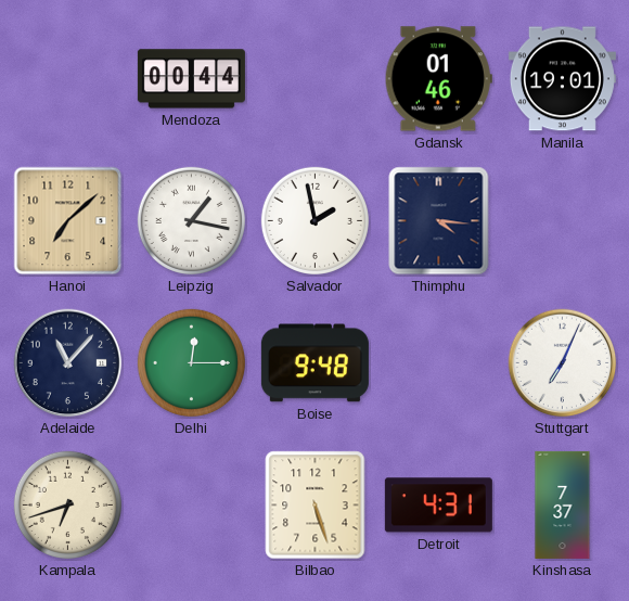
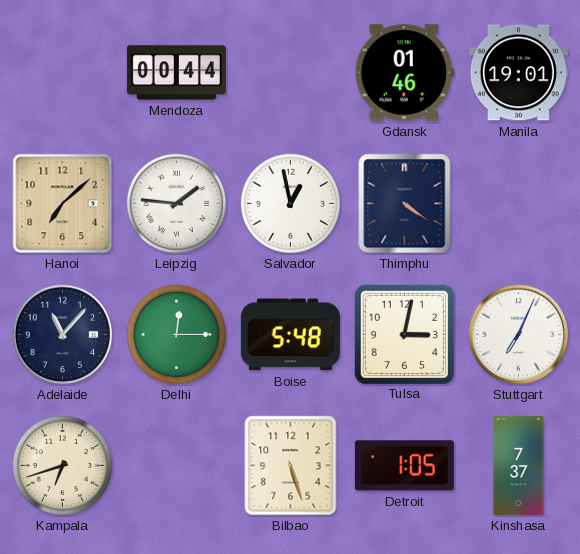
Leipzig: 1:17 -> 1:46
Salvador: 1:58 -> 12:58
Thimphu: 4:16 -> 4:21
Boise: 9:48 -> 5:48
Tulsa: none -> 3:02
Detroit: 4:31 -> 1:05
